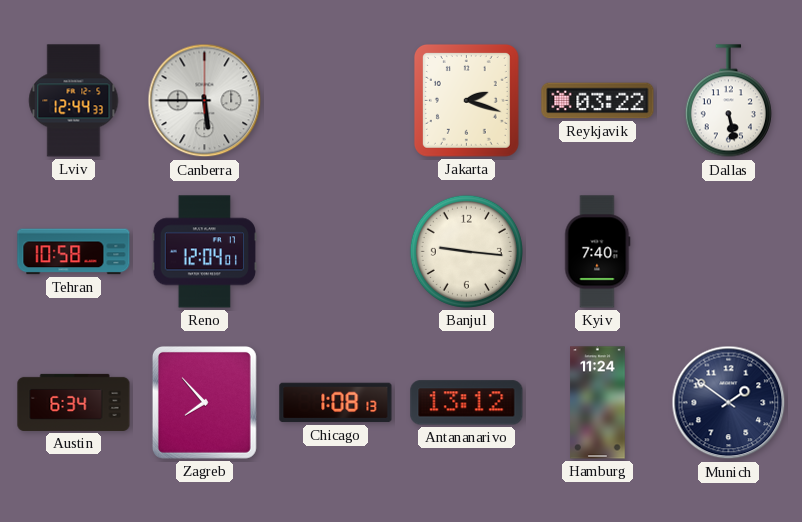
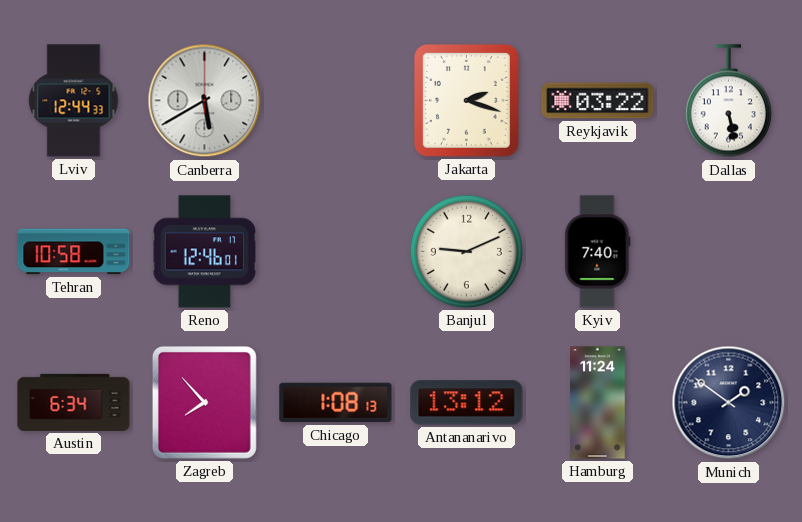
Canberra: 5:45 -> 5:40
Reno: 12:04 -> 12:46
Banjul: 9:16 -> 9:11
